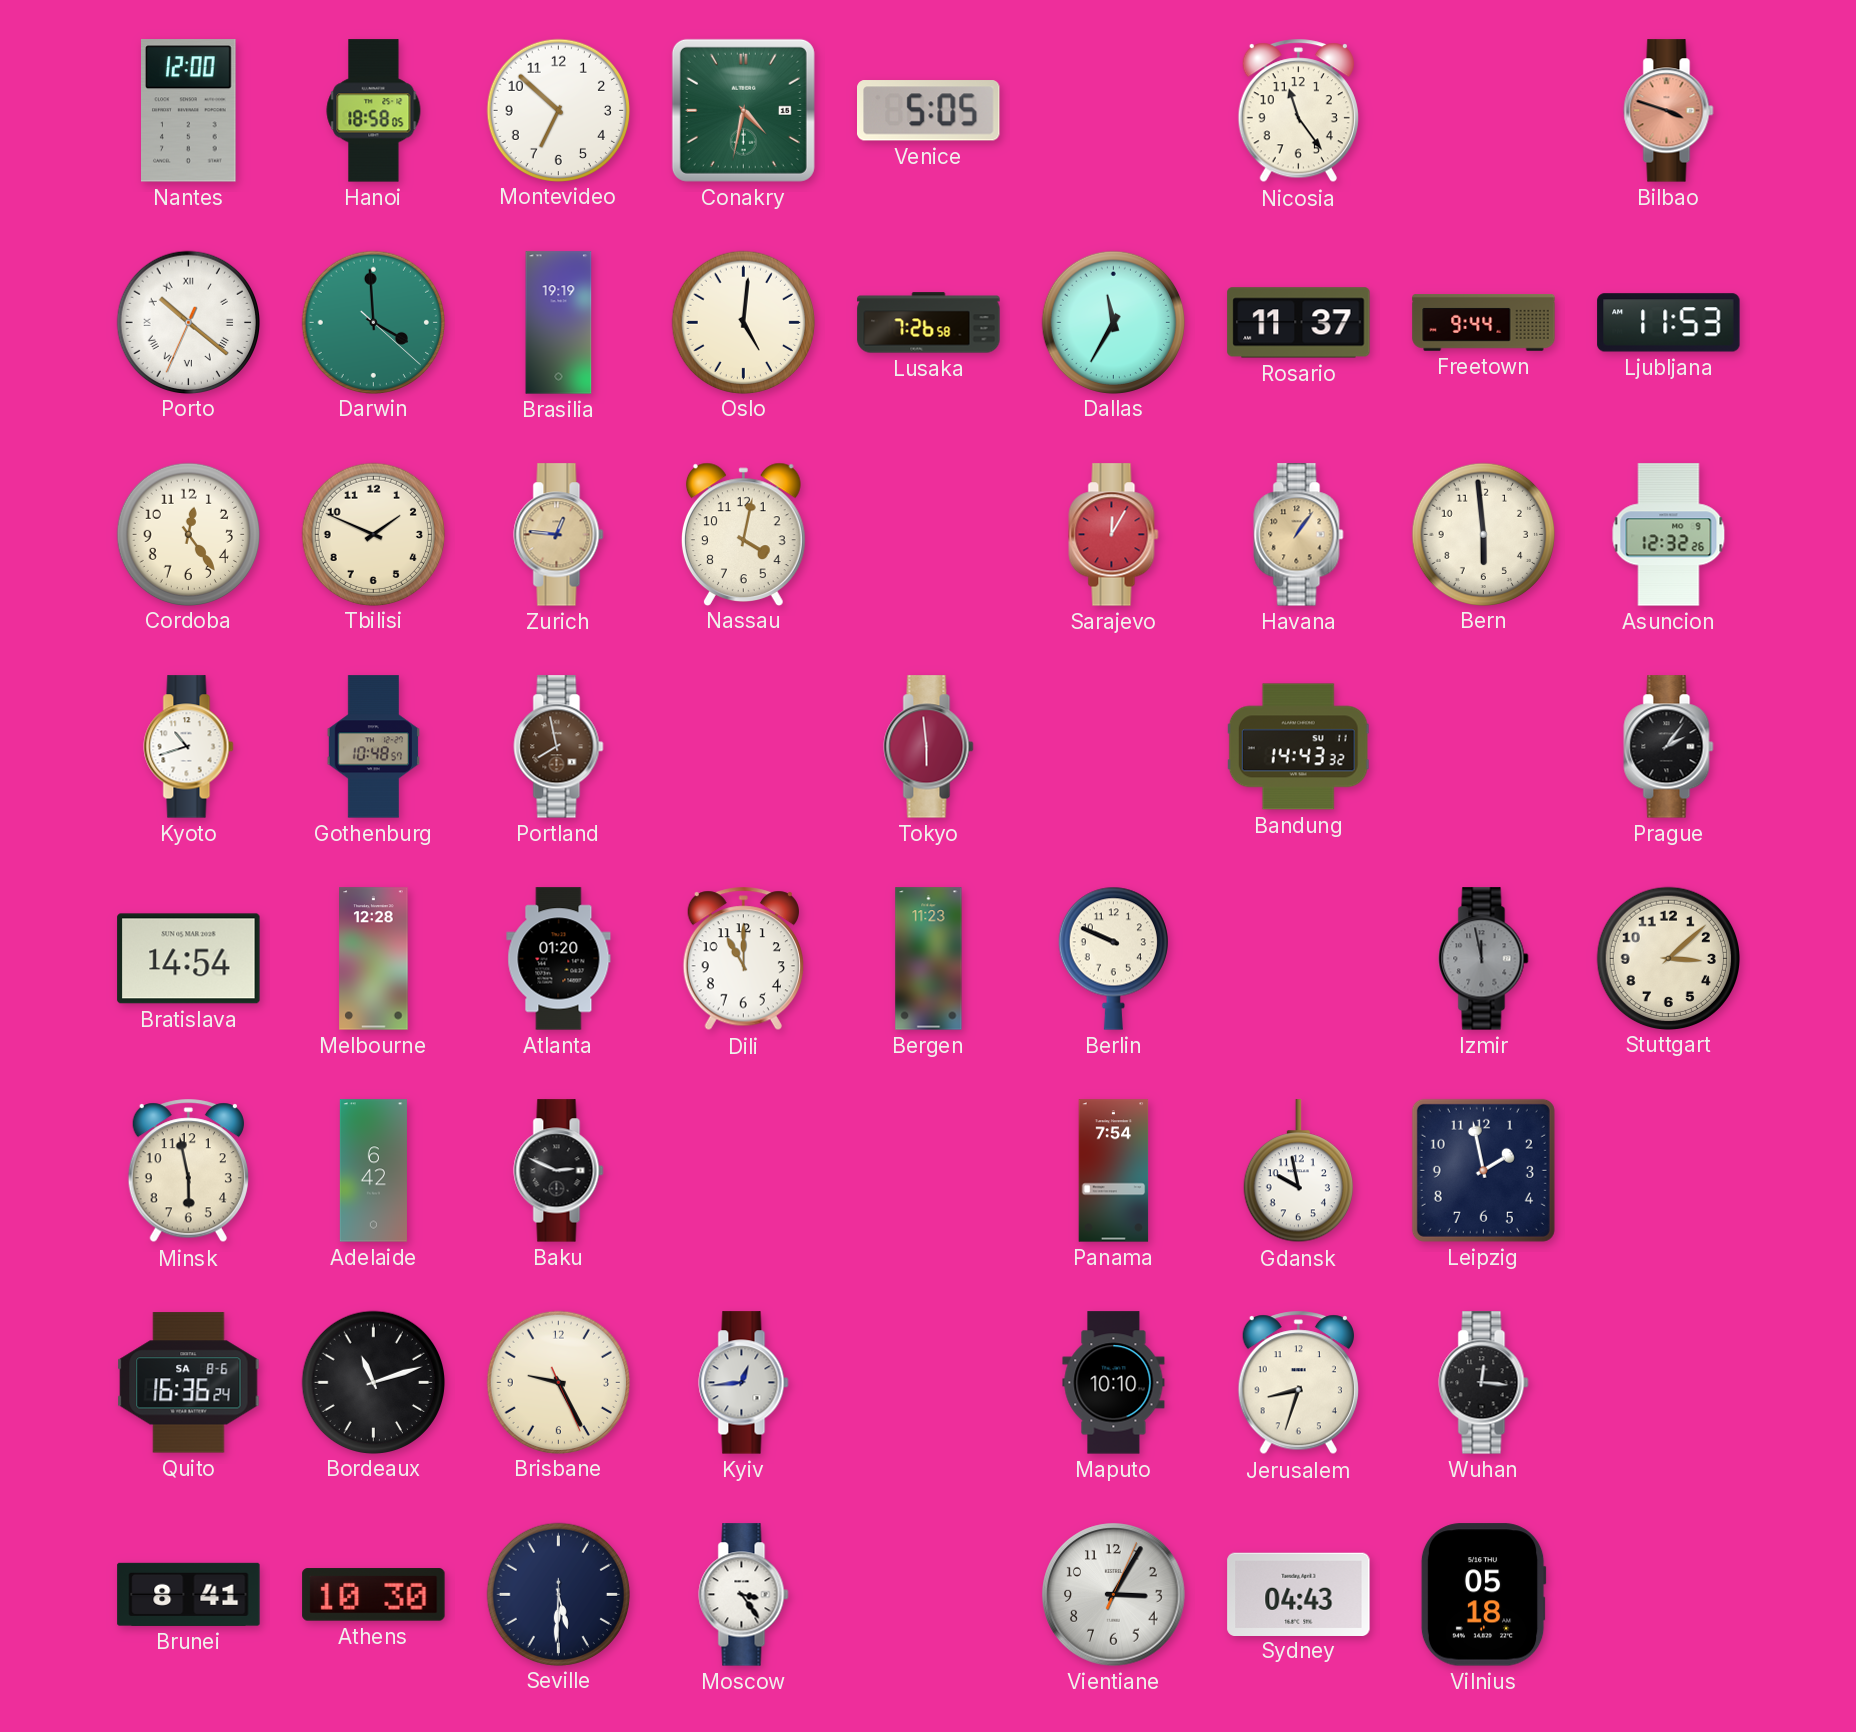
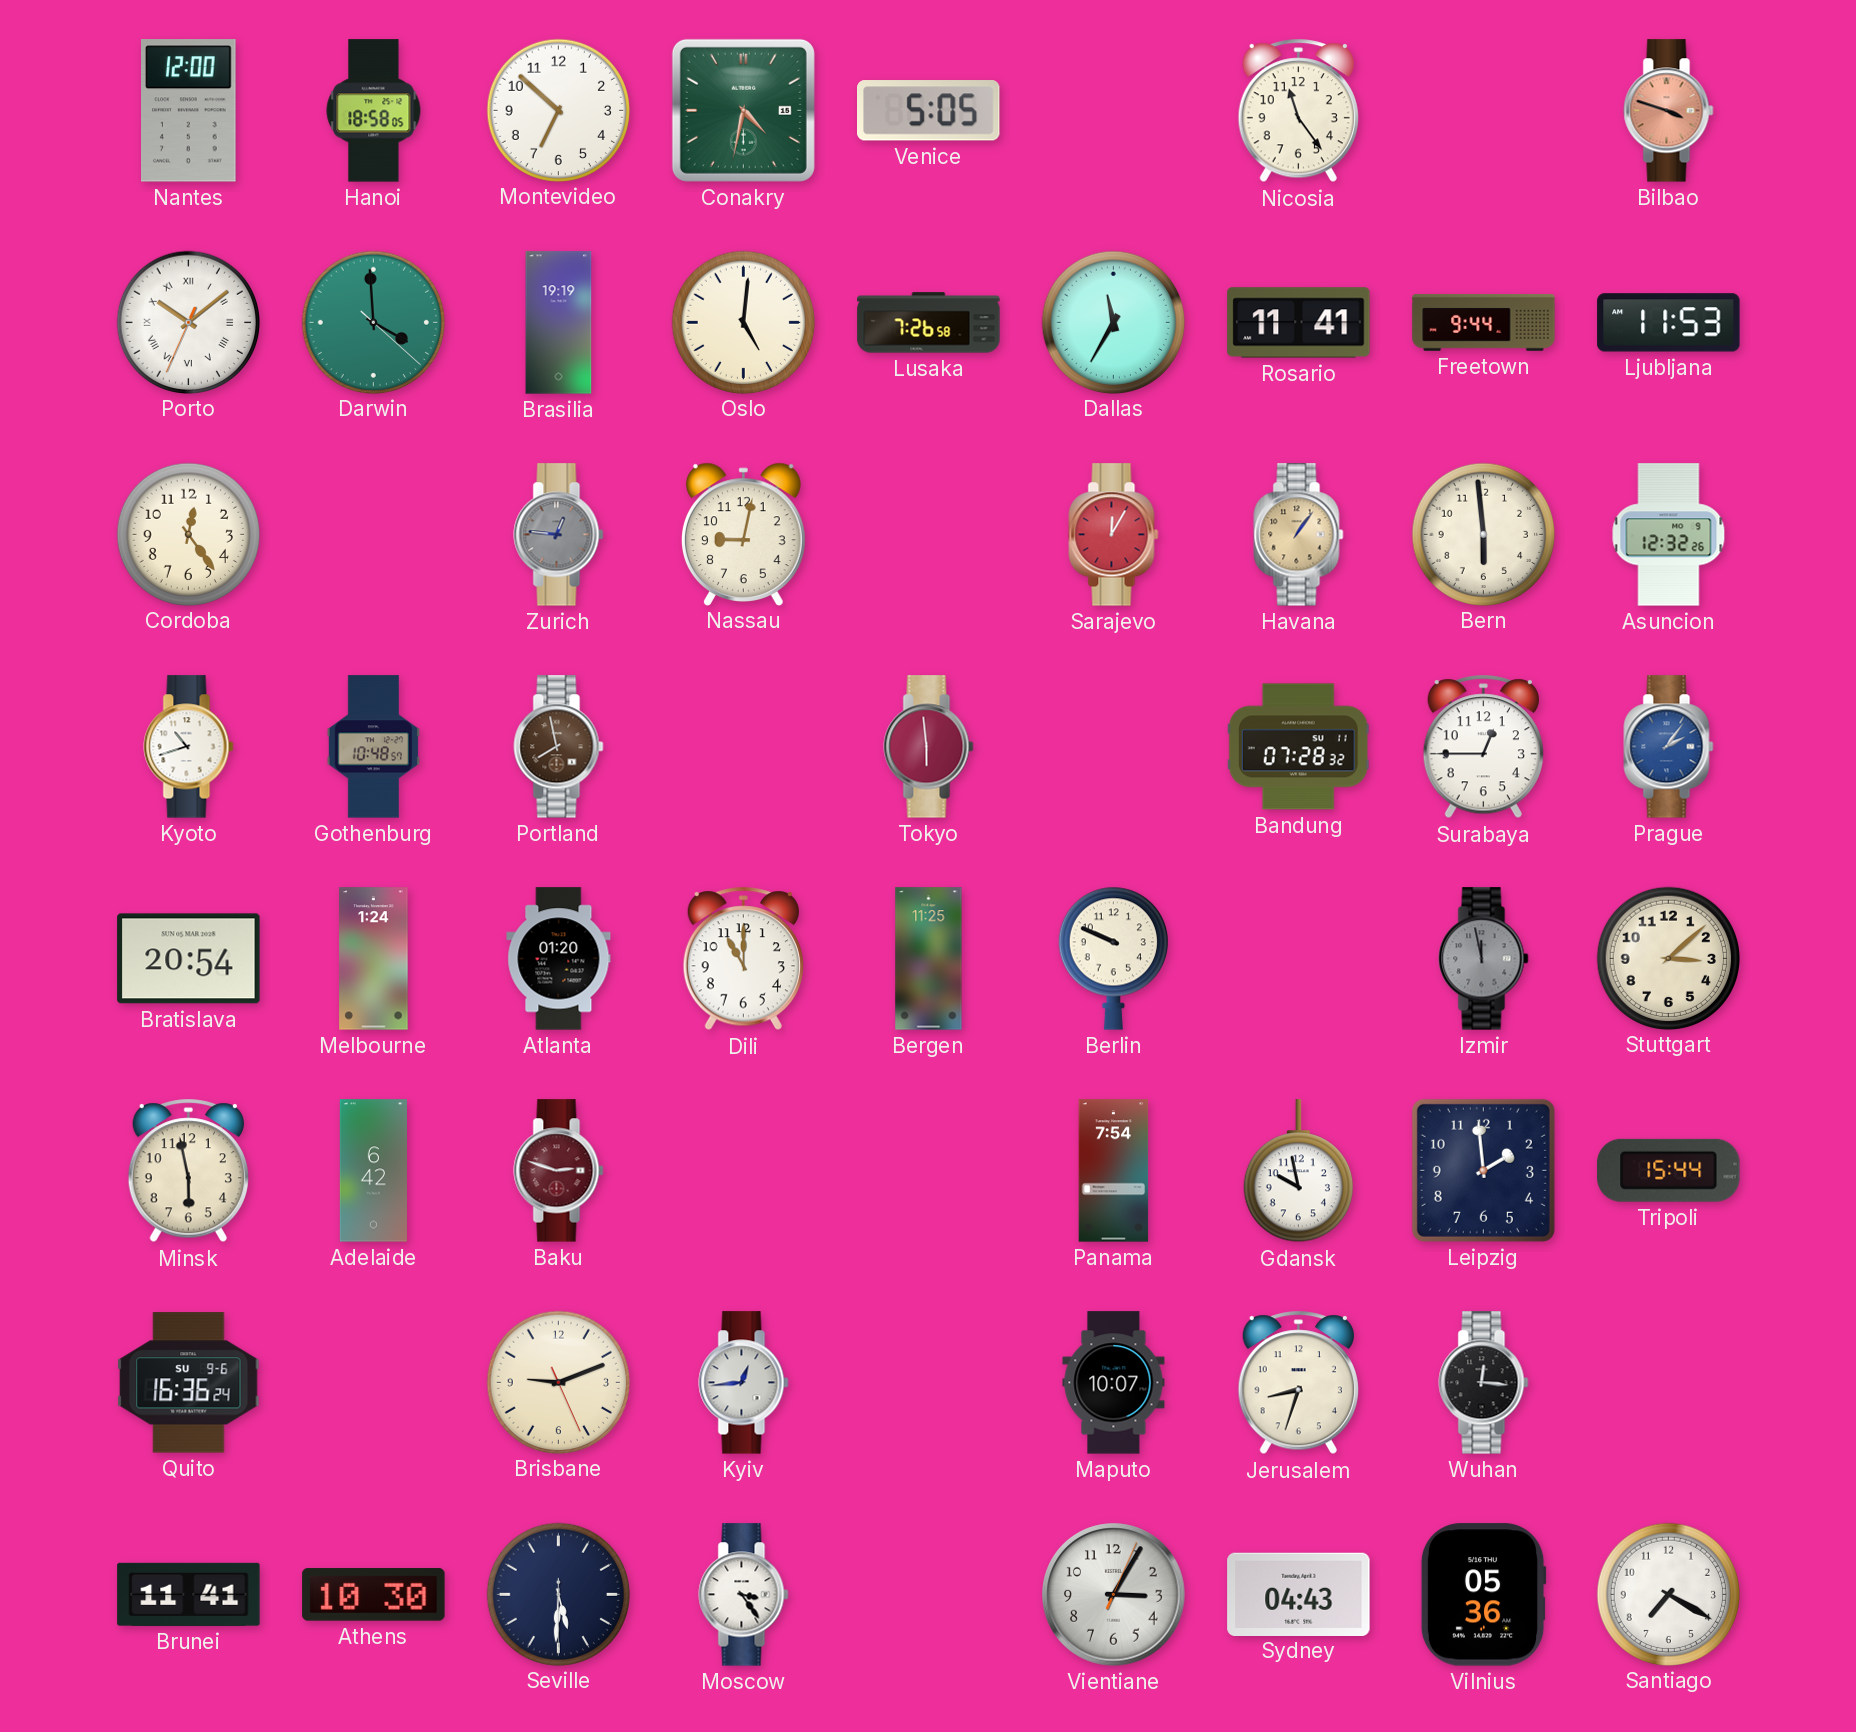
Porto: 10:21 -> 10:08
Rosario: 11:37 -> 11:41
Tbilisi: 1:49 -> none
Zurich dial: champagne -> grey
Nassau: 4:02 -> 9:02
Bandung: 14:43 -> 07:28
Surabaya: none -> 12:45
Prague dial: black -> blue
Bratislava: 14:54 -> 20:54
Melbourne: 12:28 -> 1:24
Bergen: 11:23 -> 11:25
Baku: 2:49 -> 2:48
Baku dial: black -> burgundy
Leipzig: 1:58 -> 1:59
Tripoli: none -> 15:44
Quito date: SA 8-6 -> SU 9-6
Bordeaux: 11:12 -> none
Brisbane: 9:25 -> 9:11
Maputo: 10:10 -> 10:07
Brunei: 8:41 -> 11:41
Vilnius: 05:18 -> 05:36
Santiago: none -> 7:20
